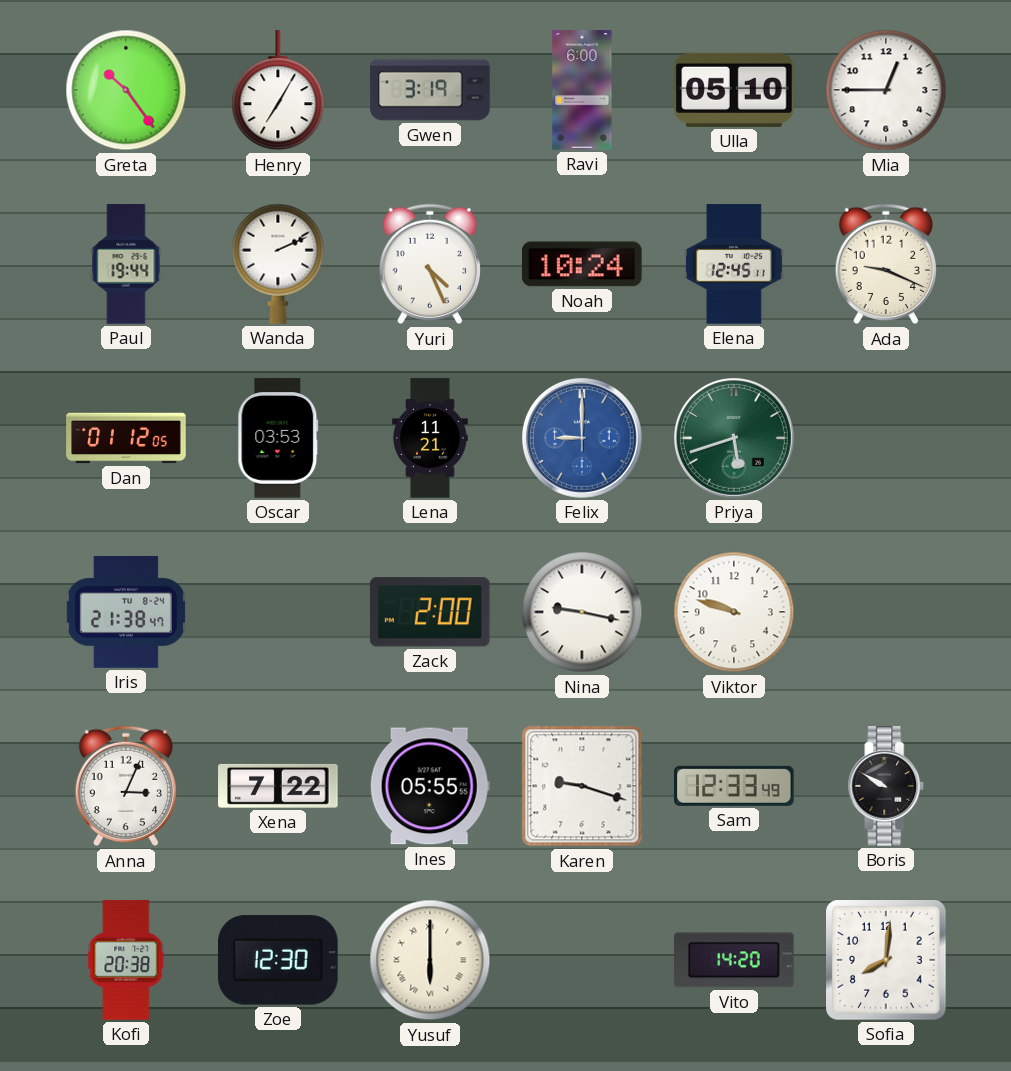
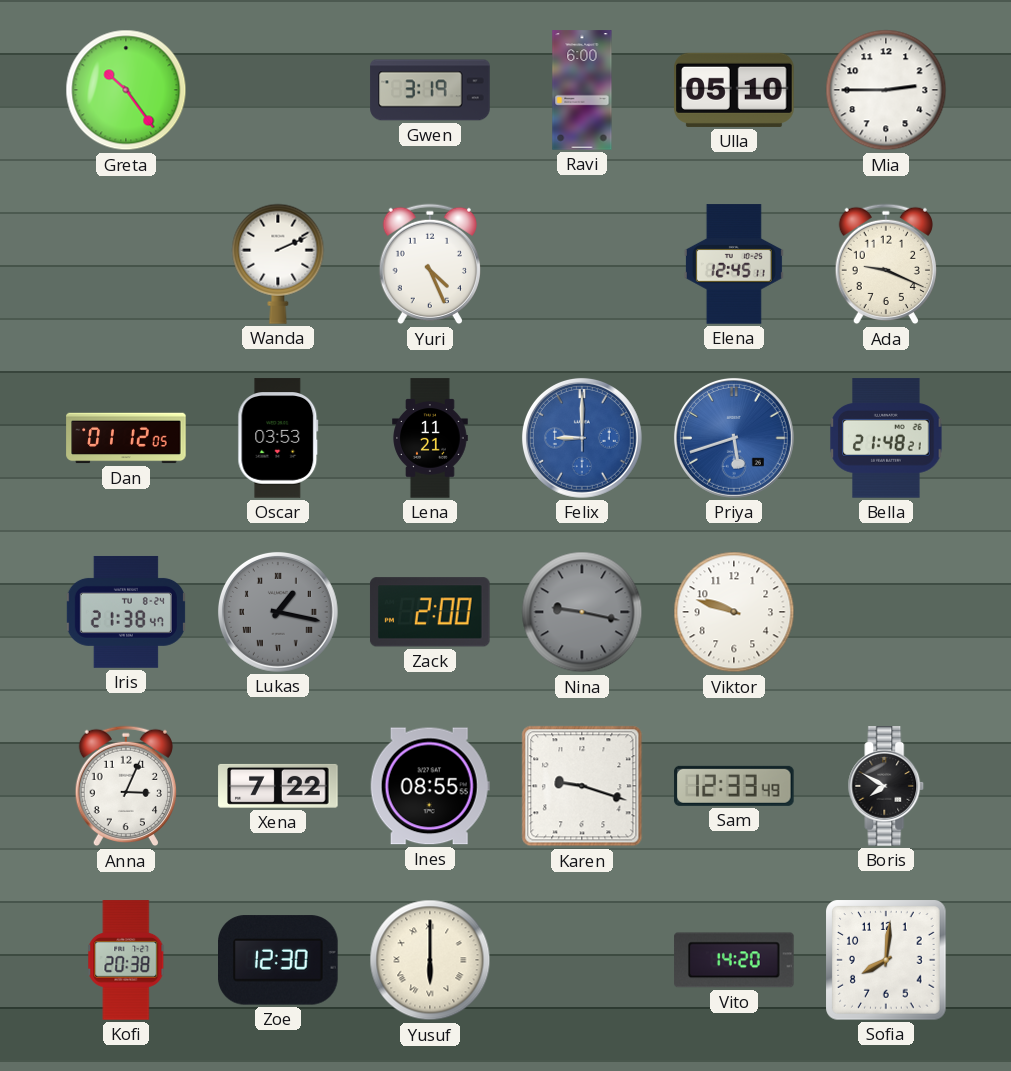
Henry: 7:05 -> none
Mia: 12:45 -> 2:45
Paul: 19:44 -> none
Noah: 10:24 -> none
Priya dial: green -> blue
Bella: none -> 21:48
Lukas: none -> 1:17
Nina dial: white -> grey
Ines: 05:55 -> 08:55
Boris: 9:50 -> 7:50
